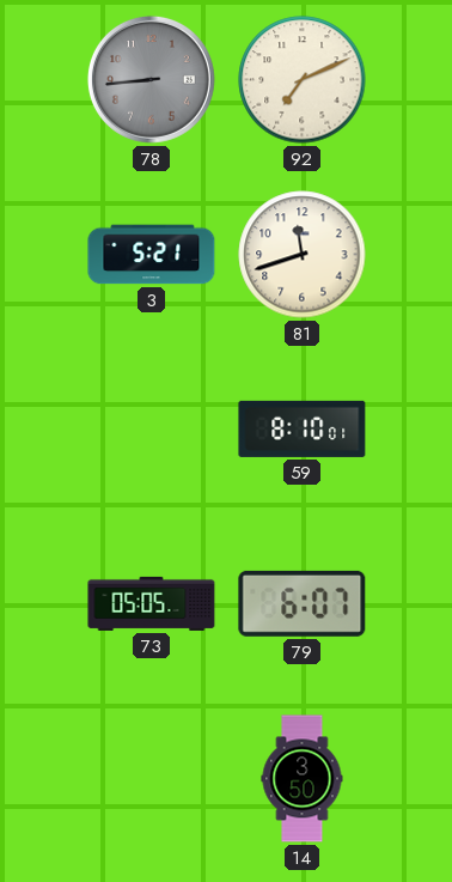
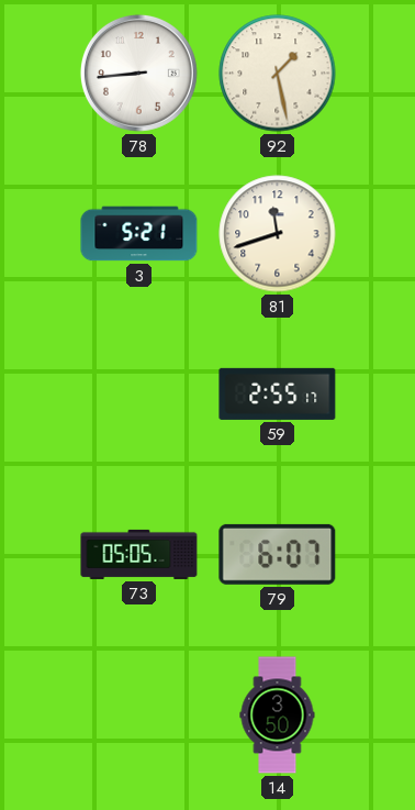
78 dial: grey -> white
92: 7:11 -> 1:28
59: 8:10 -> 2:55
